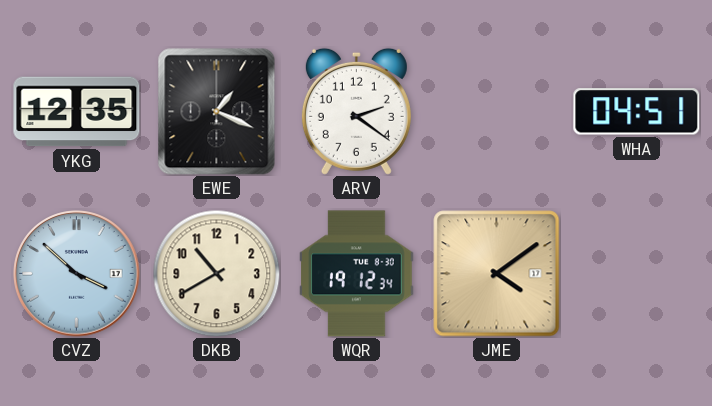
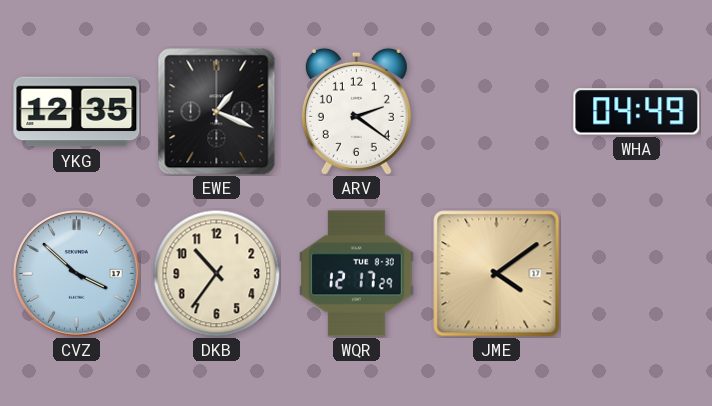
WHA: 04:51 -> 04:49
DKB: 10:40 -> 10:36
WQR: 19:12 -> 12:17
